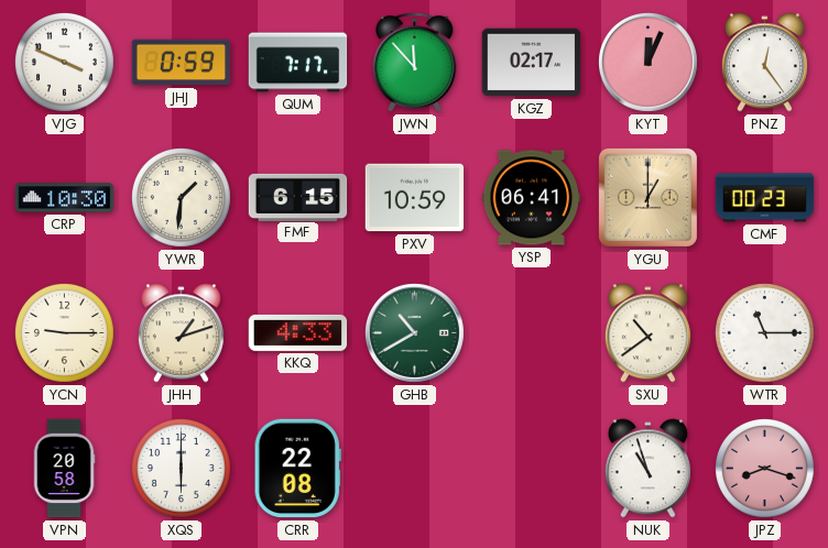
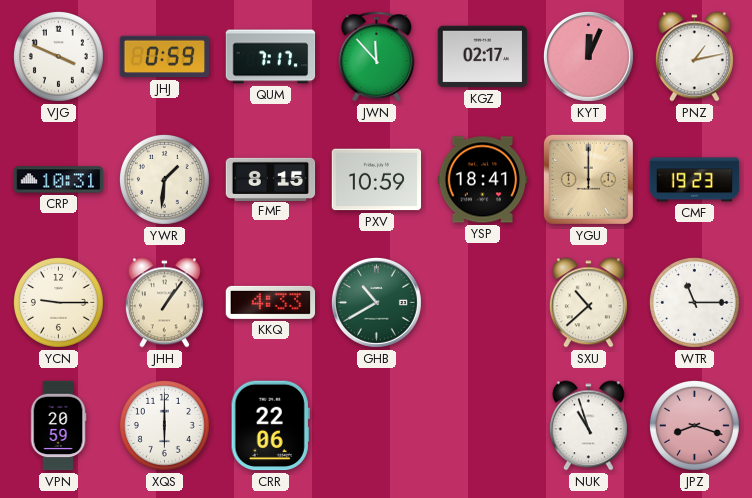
PNZ: 12:24 -> 1:13
CRP: 10:30 -> 10:31
FMF: 6:15 -> 8:15
YSP: 06:41 -> 18:41
YGU: 1:00 -> 12:00
CMF: 00:23 -> 19:23
JHH: 1:12 -> 1:06
SXU: 10:39 -> 10:38
VPN: 20:58 -> 20:59
CRR: 22:08 -> 22:06
